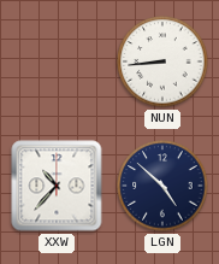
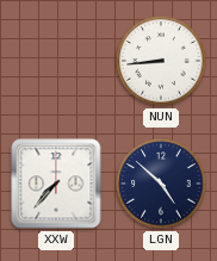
XXW: 10:37 -> 7:37
